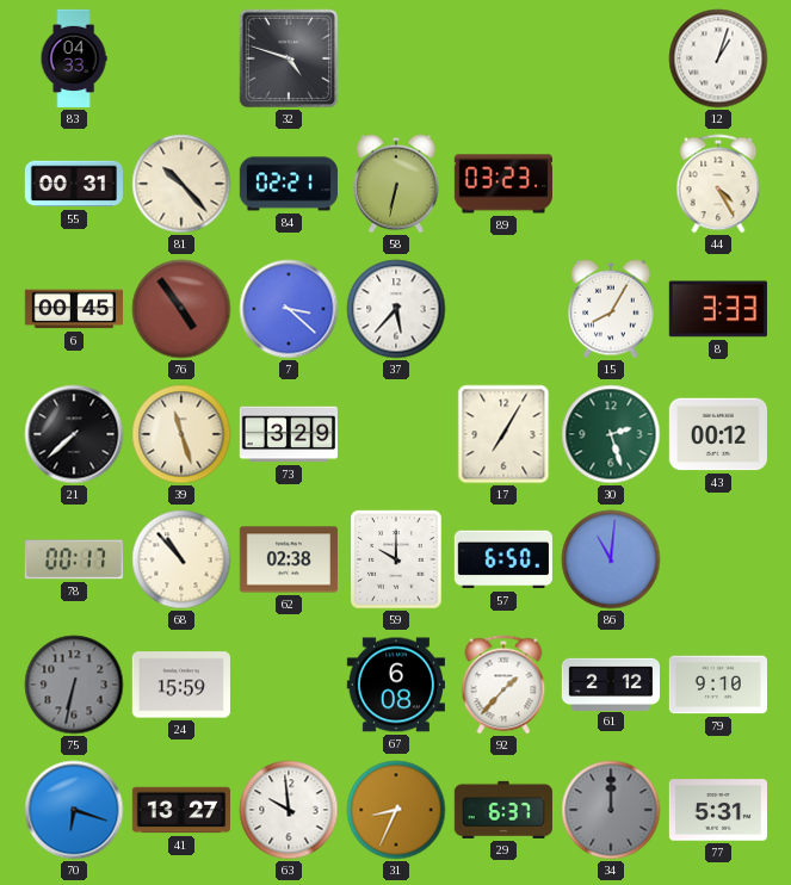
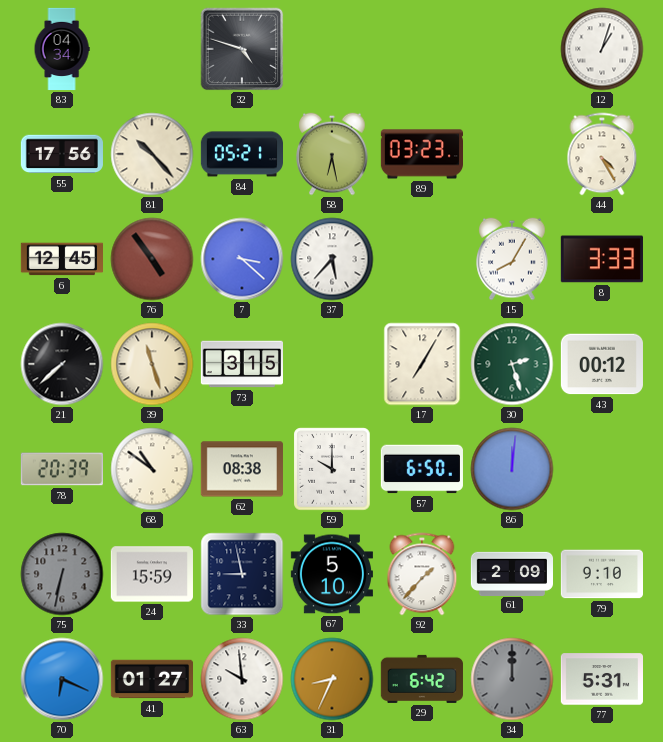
83: 04:33 -> 04:34
55: 00:31 -> 17:56
84: 02:21 -> 05:21
58: 6:32 -> 6:28
6: 00:45 -> 12:45
73: 3:29 -> 3:15
78: 00:17 -> 20:39
68: 10:53 -> 10:51
62: 02:38 -> 08:38
86: 11:01 -> 12:01
33: none -> 8:58
67: 6:08 -> 5:10
61: 2:12 -> 2:09
70: 6:18 -> 6:19
41: 13:27 -> 01:27
29: 6:37 -> 6:42
